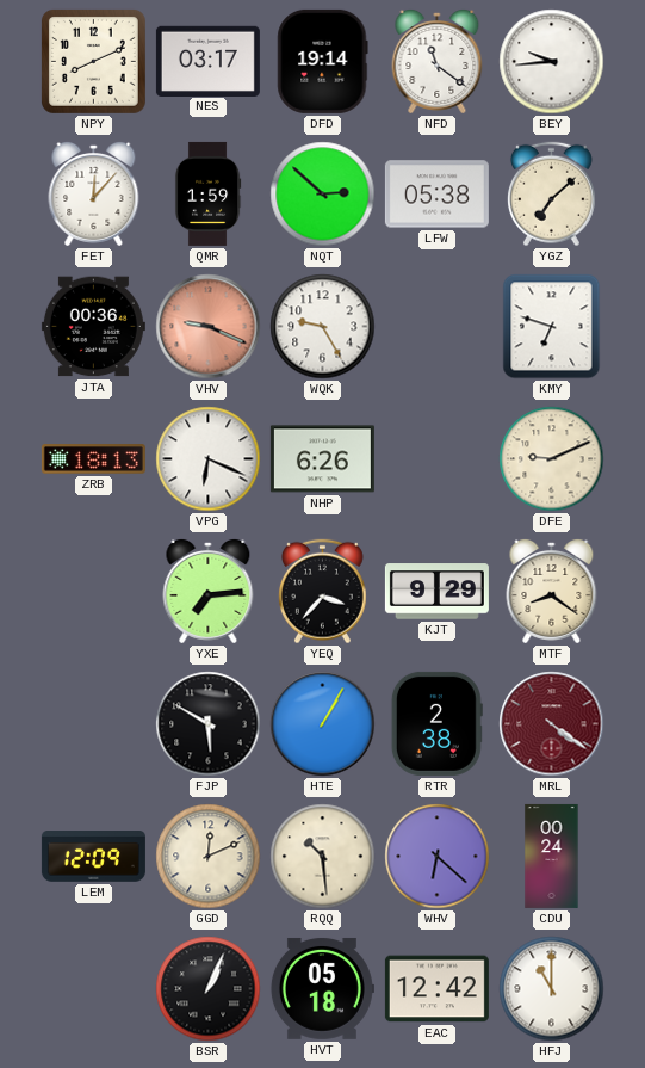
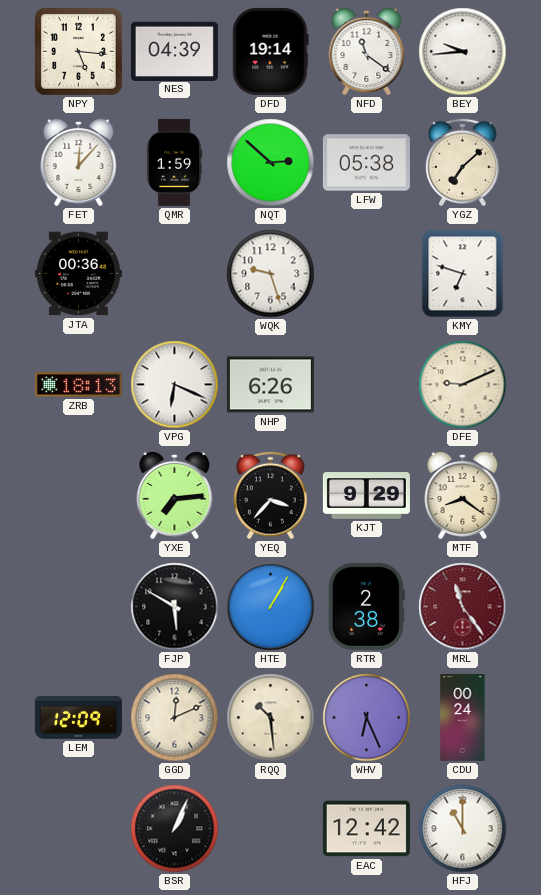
NPY: 8:11 -> 5:16
NES: 03:17 -> 04:39
VHV: 9:19 -> none
WQK: 9:25 -> 9:27
MRL: 4:21 -> 11:24
WHV: 6:22 -> 6:26
HVT: 05:18 -> none
